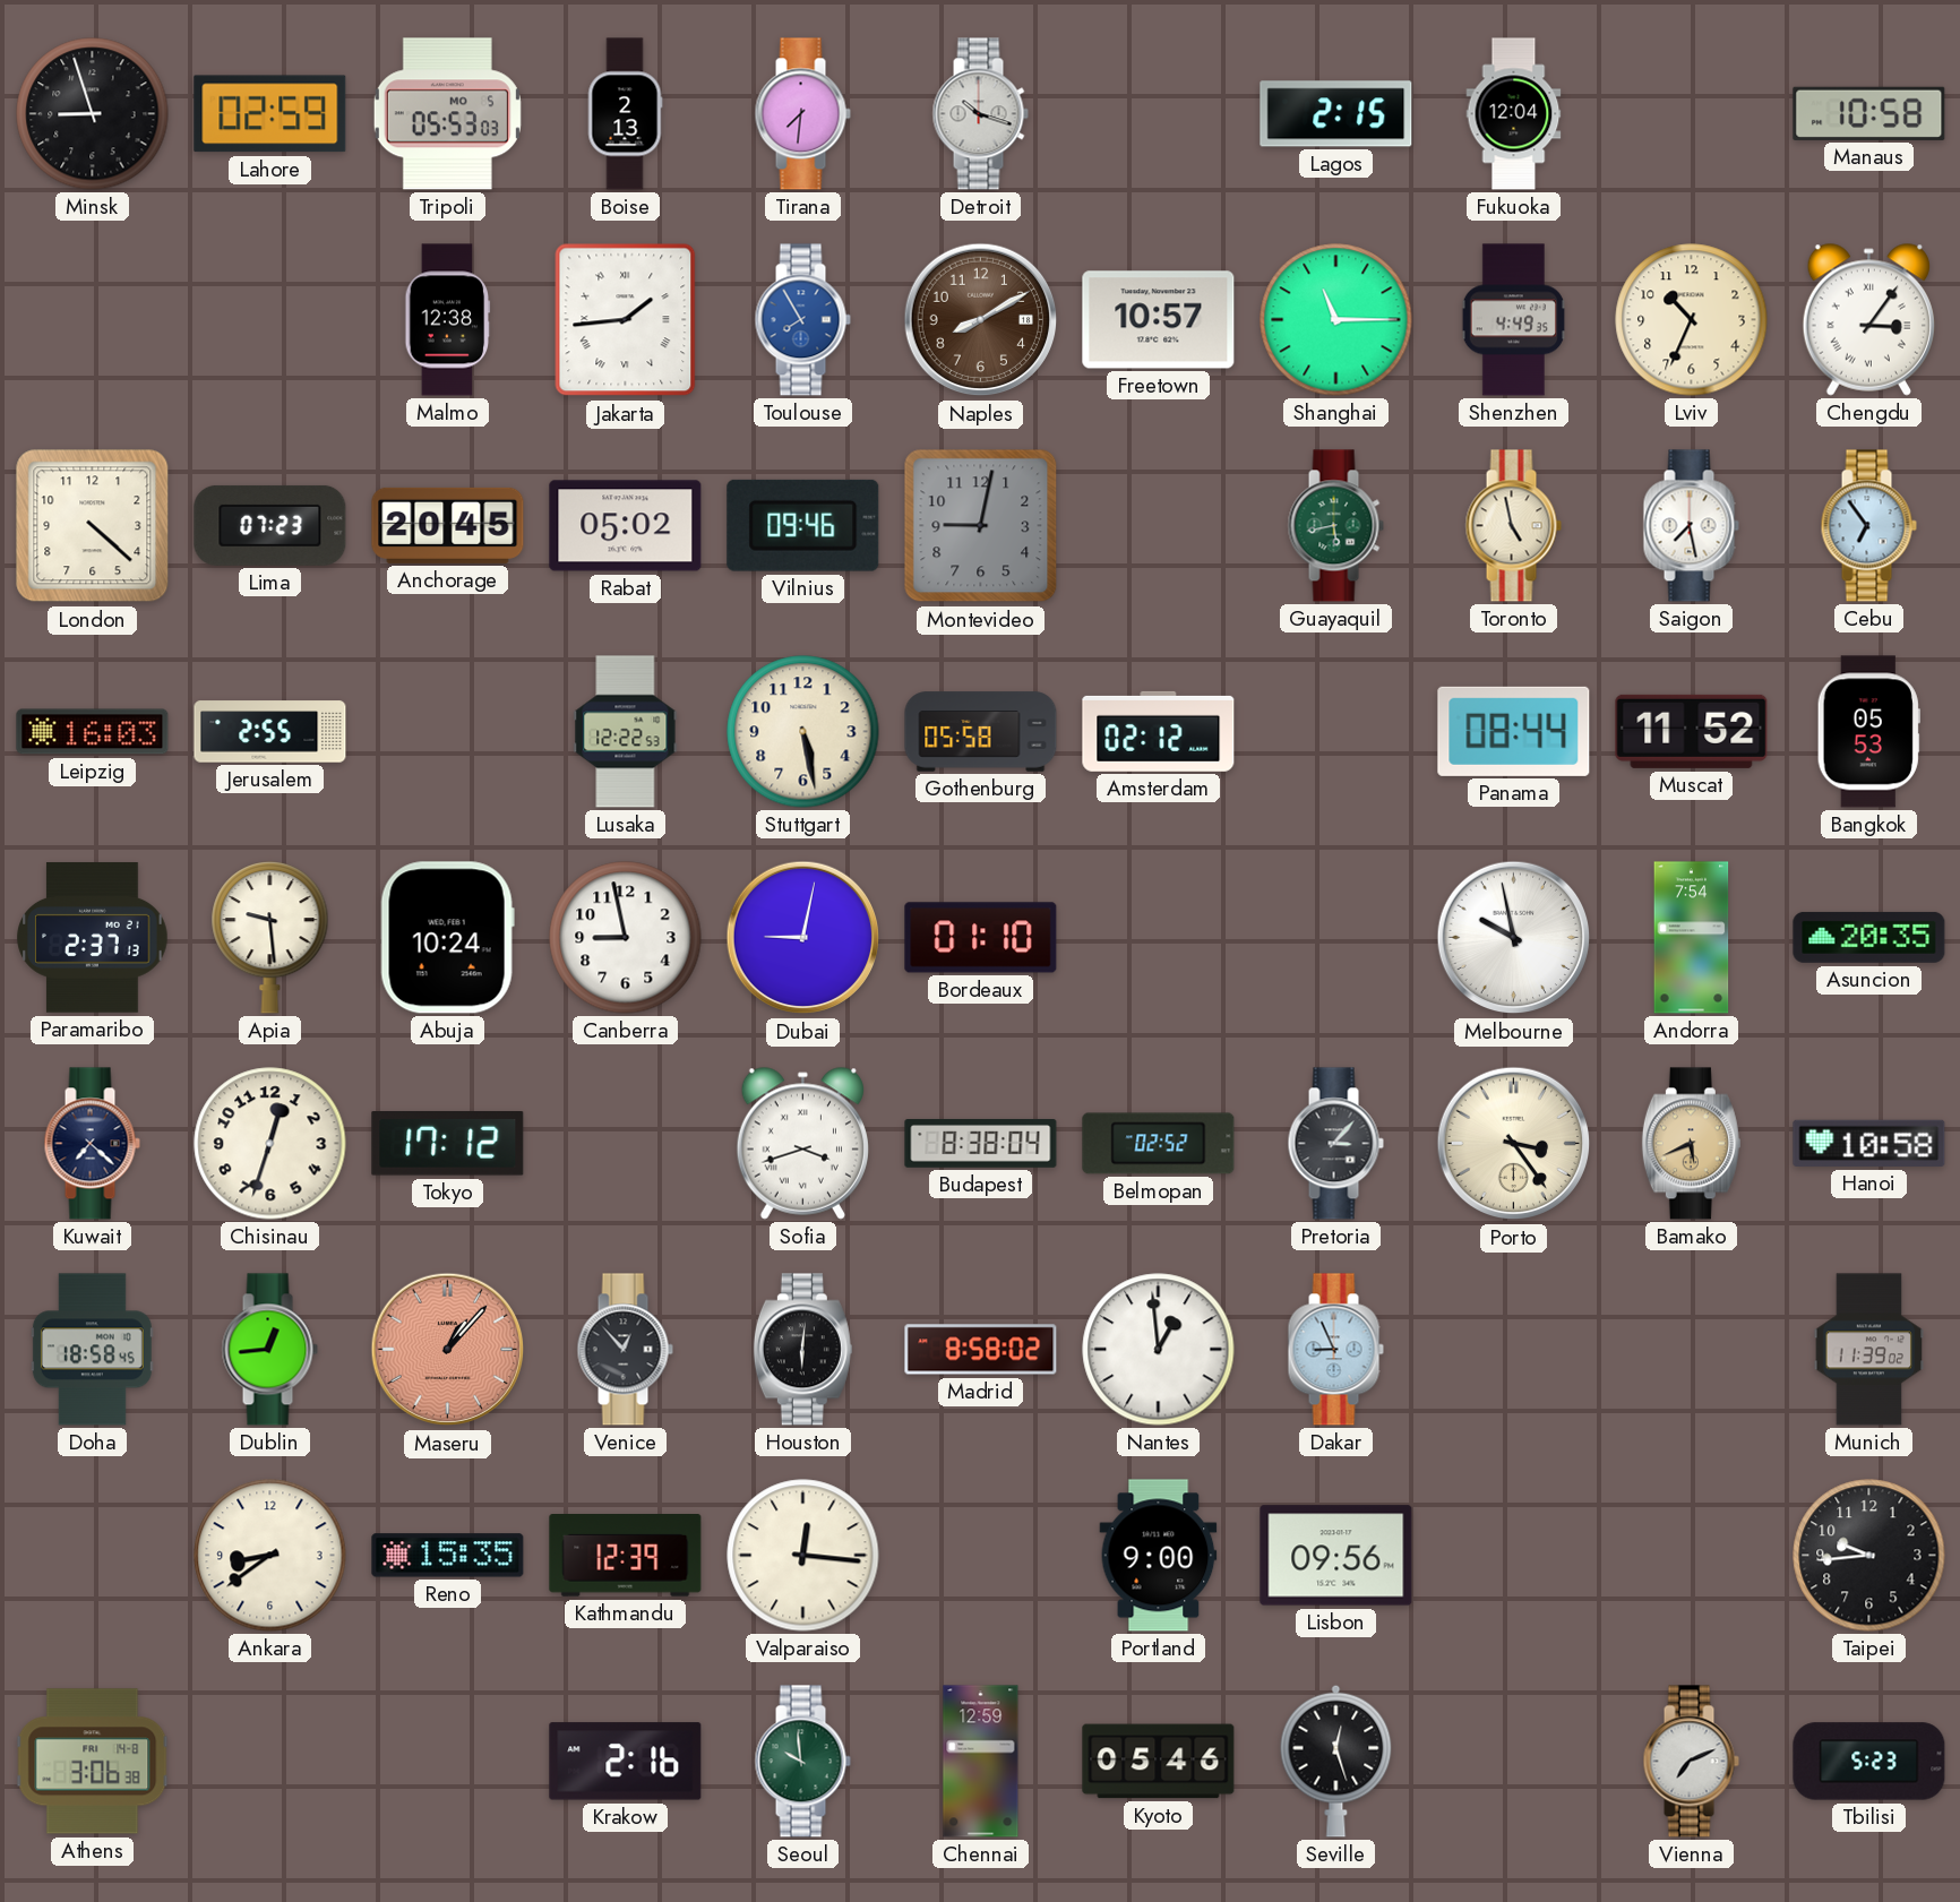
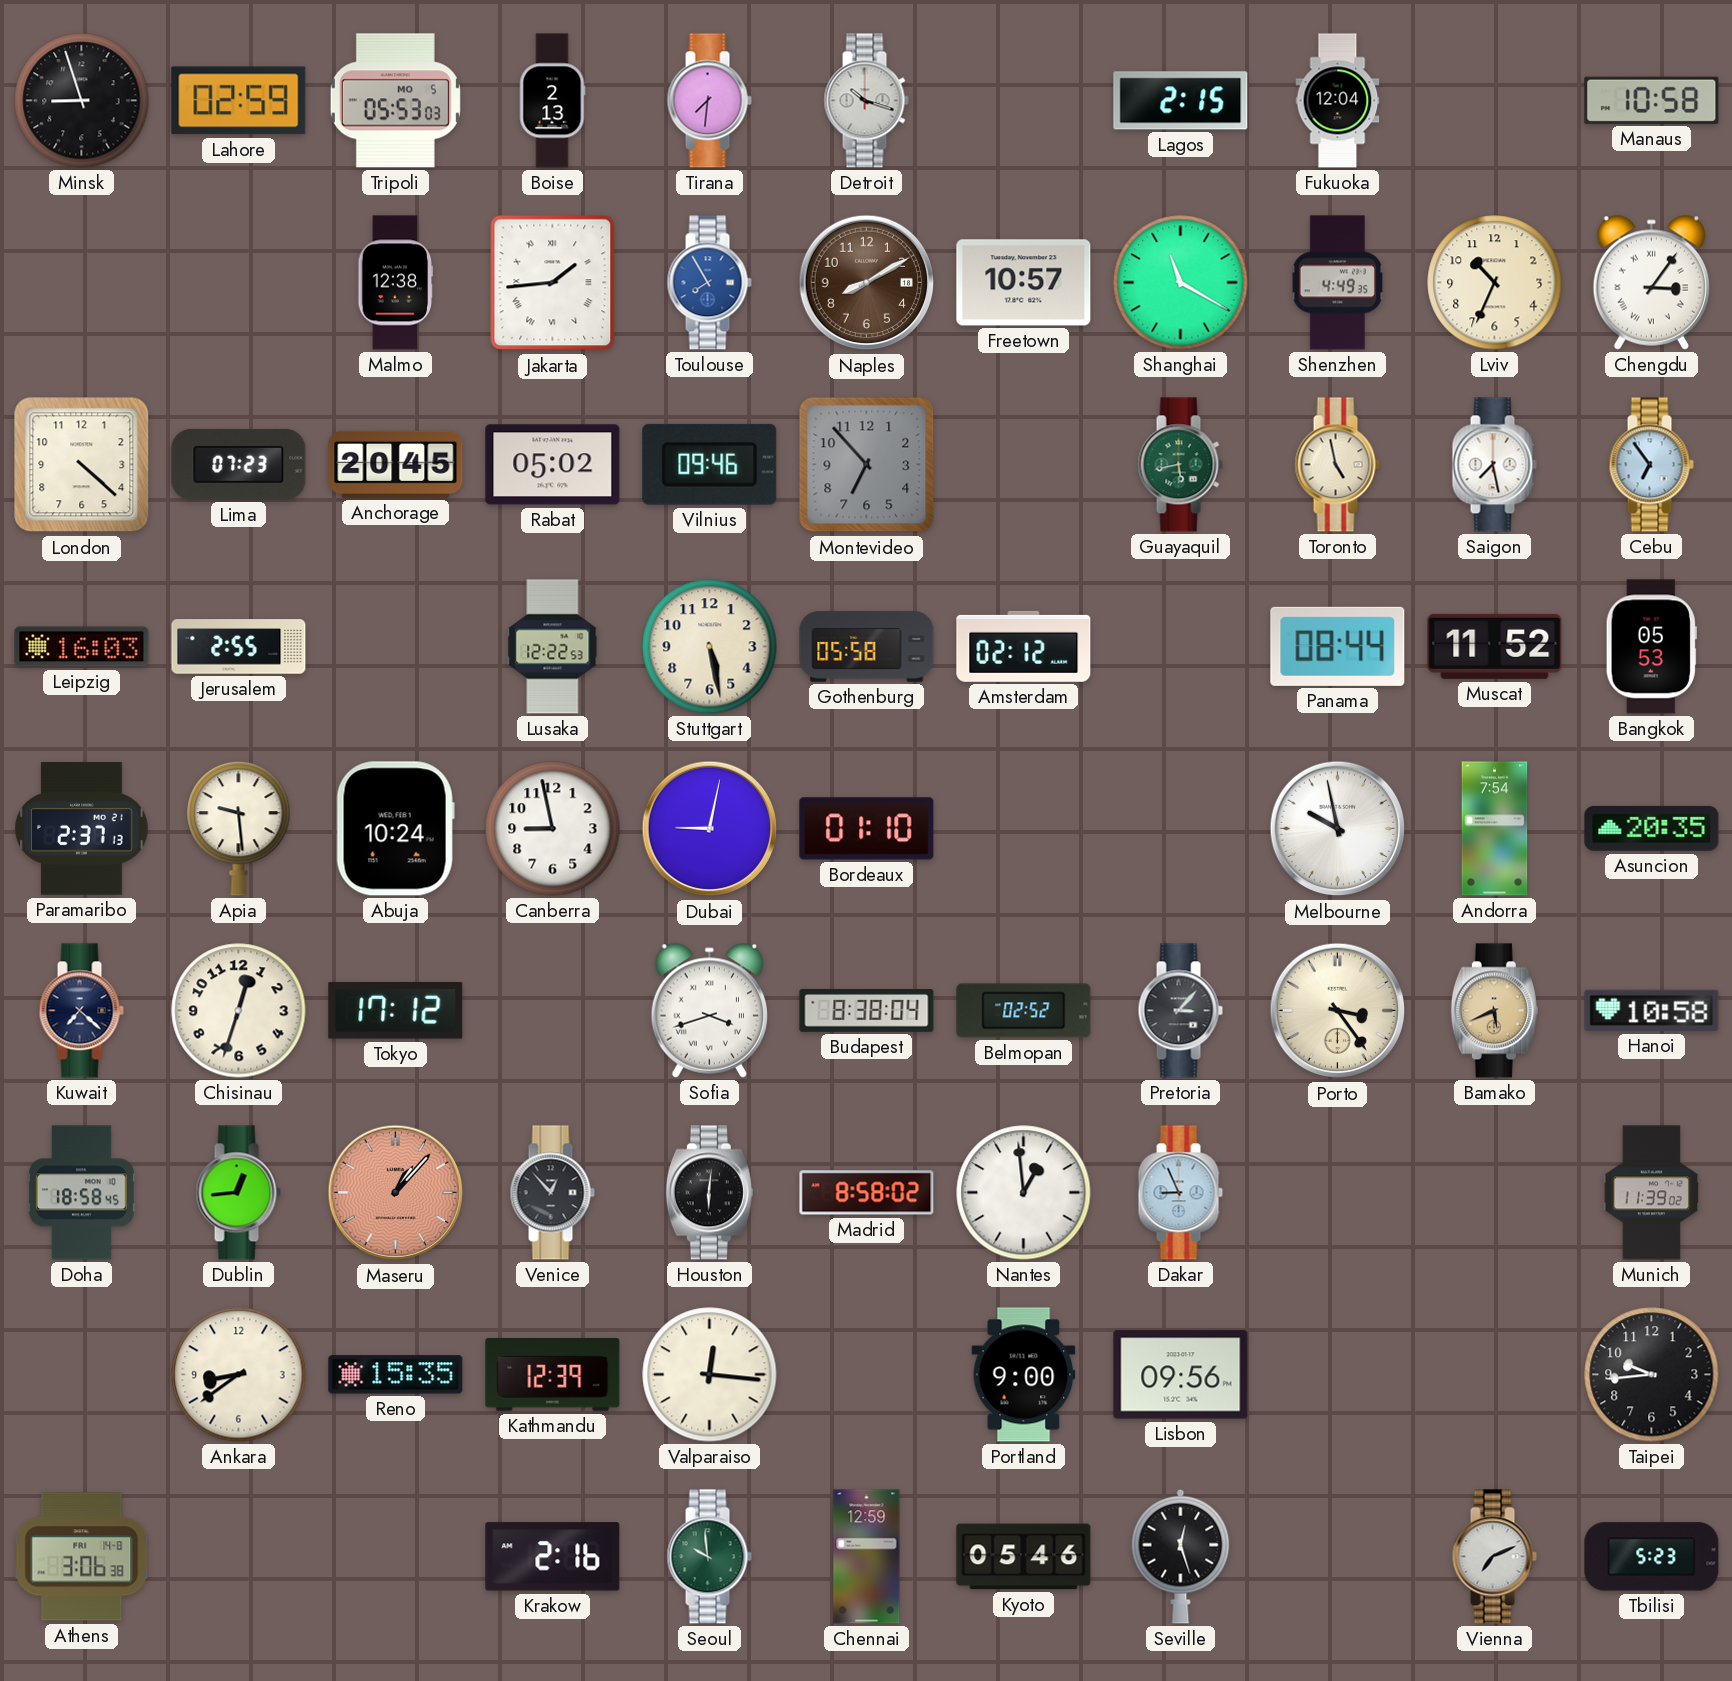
Shanghai: 11:15 -> 11:20
Montevideo: 9:02 -> 6:53
